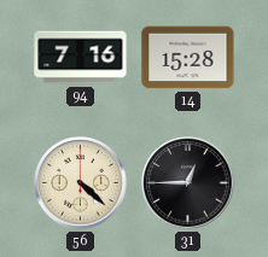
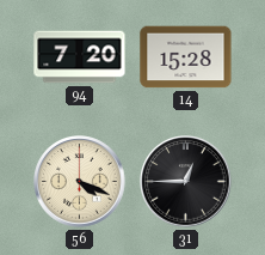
94: 7:16 -> 7:20
56: 4:22 -> 4:19
